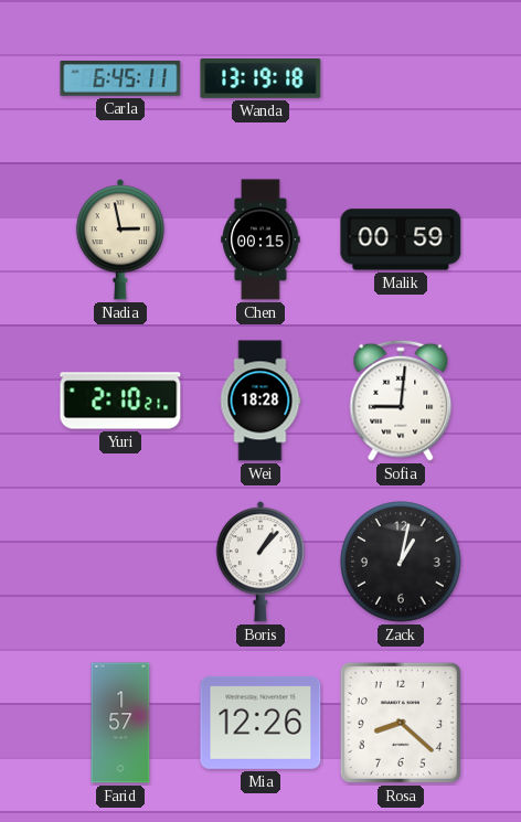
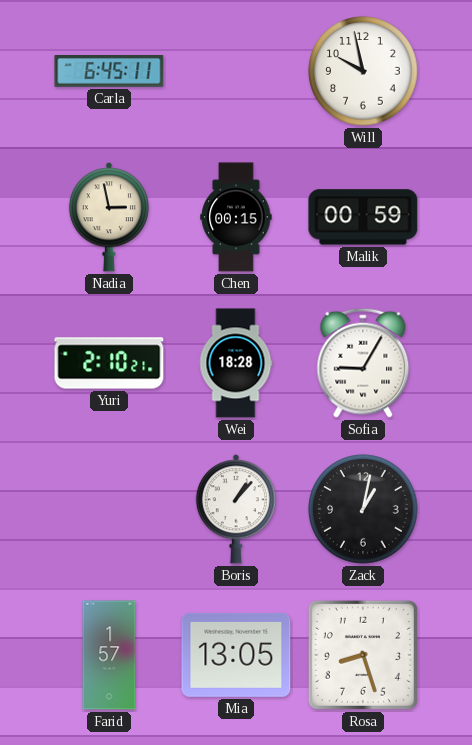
Wanda: 13:19 -> none
Will: none -> 9:58
Sofia: 9:01 -> 9:05
Mia: 12:26 -> 13:05
Rosa: 8:22 -> 8:27
